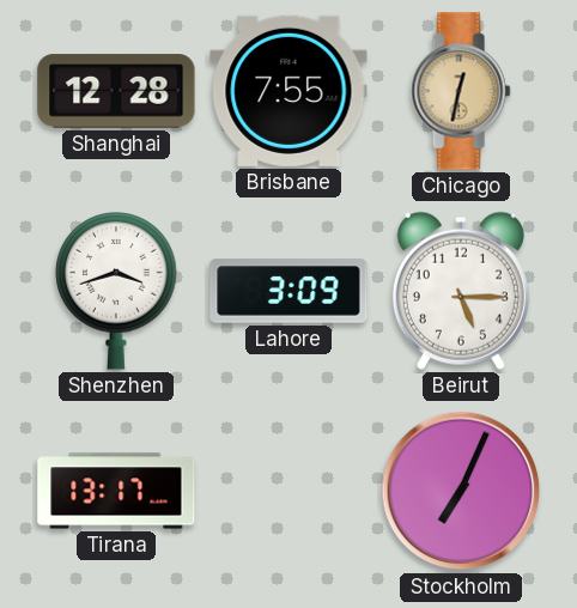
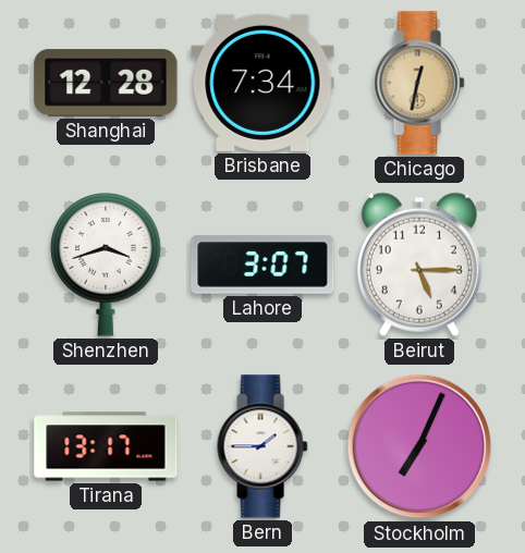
Brisbane: 7:55 -> 7:34
Lahore: 3:09 -> 3:07
Bern: none -> 1:45
